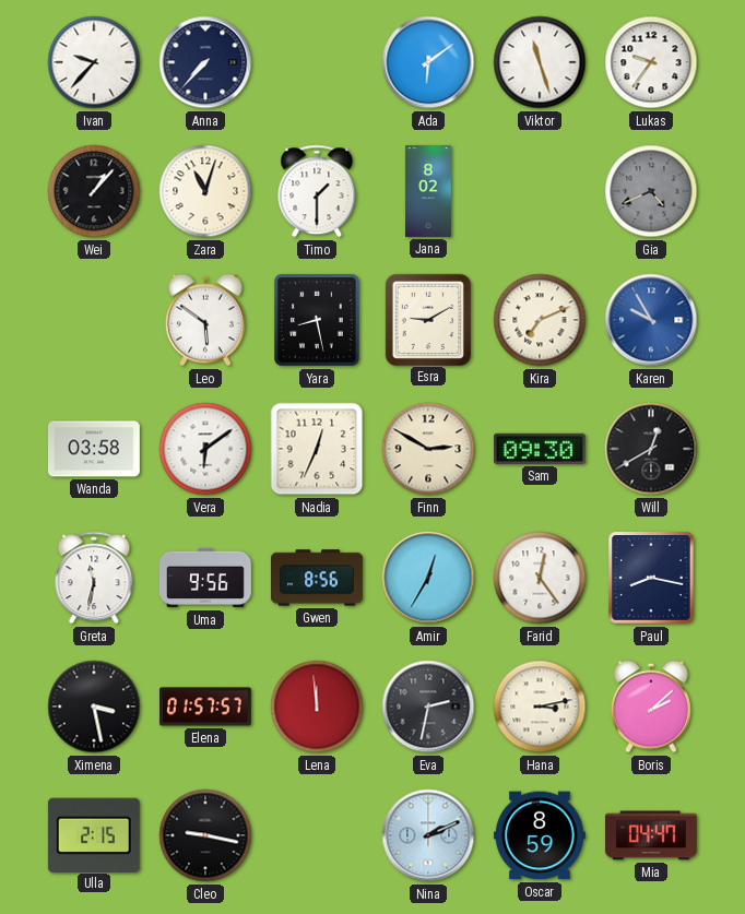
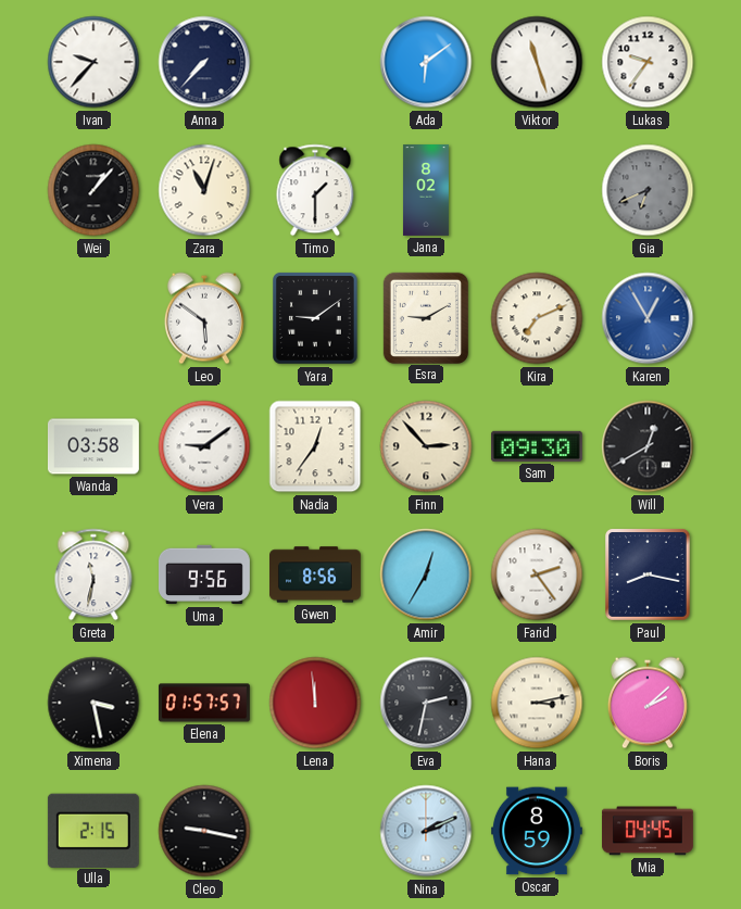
Gia: 4:41 -> 6:41
Yara: 8:28 -> 9:09
Karen: 9:55 -> 12:55
Vera: 6:09 -> 9:09
Nadia: 12:34 -> 12:36
Finn: 2:50 -> 2:53
Farid: 12:24 -> 2:24
Mia: 04:47 -> 04:45
